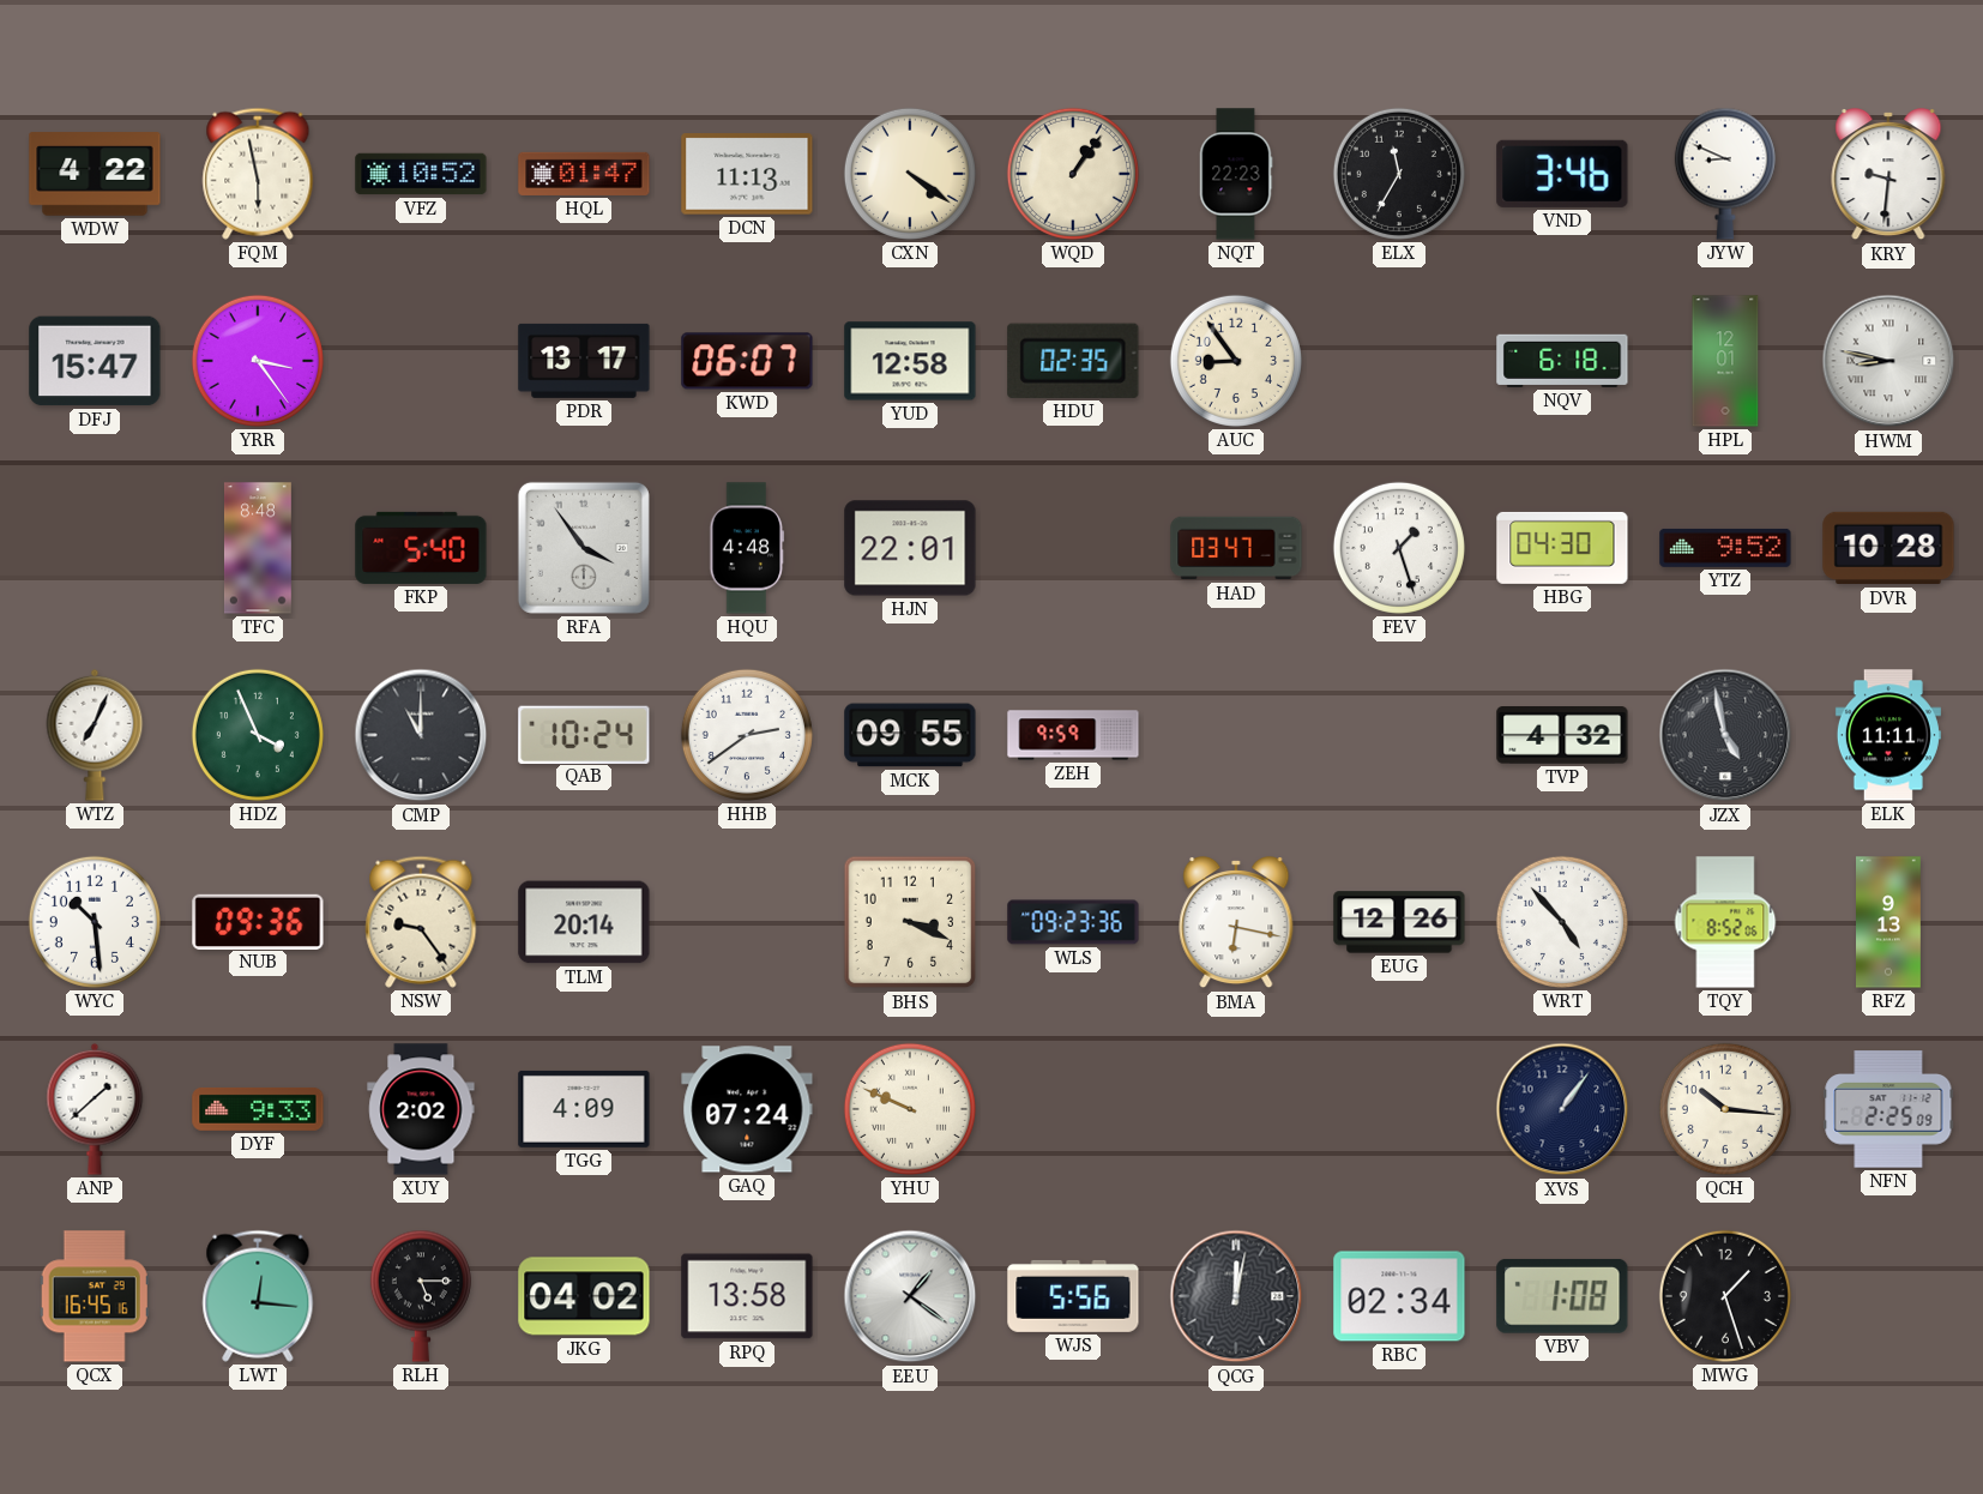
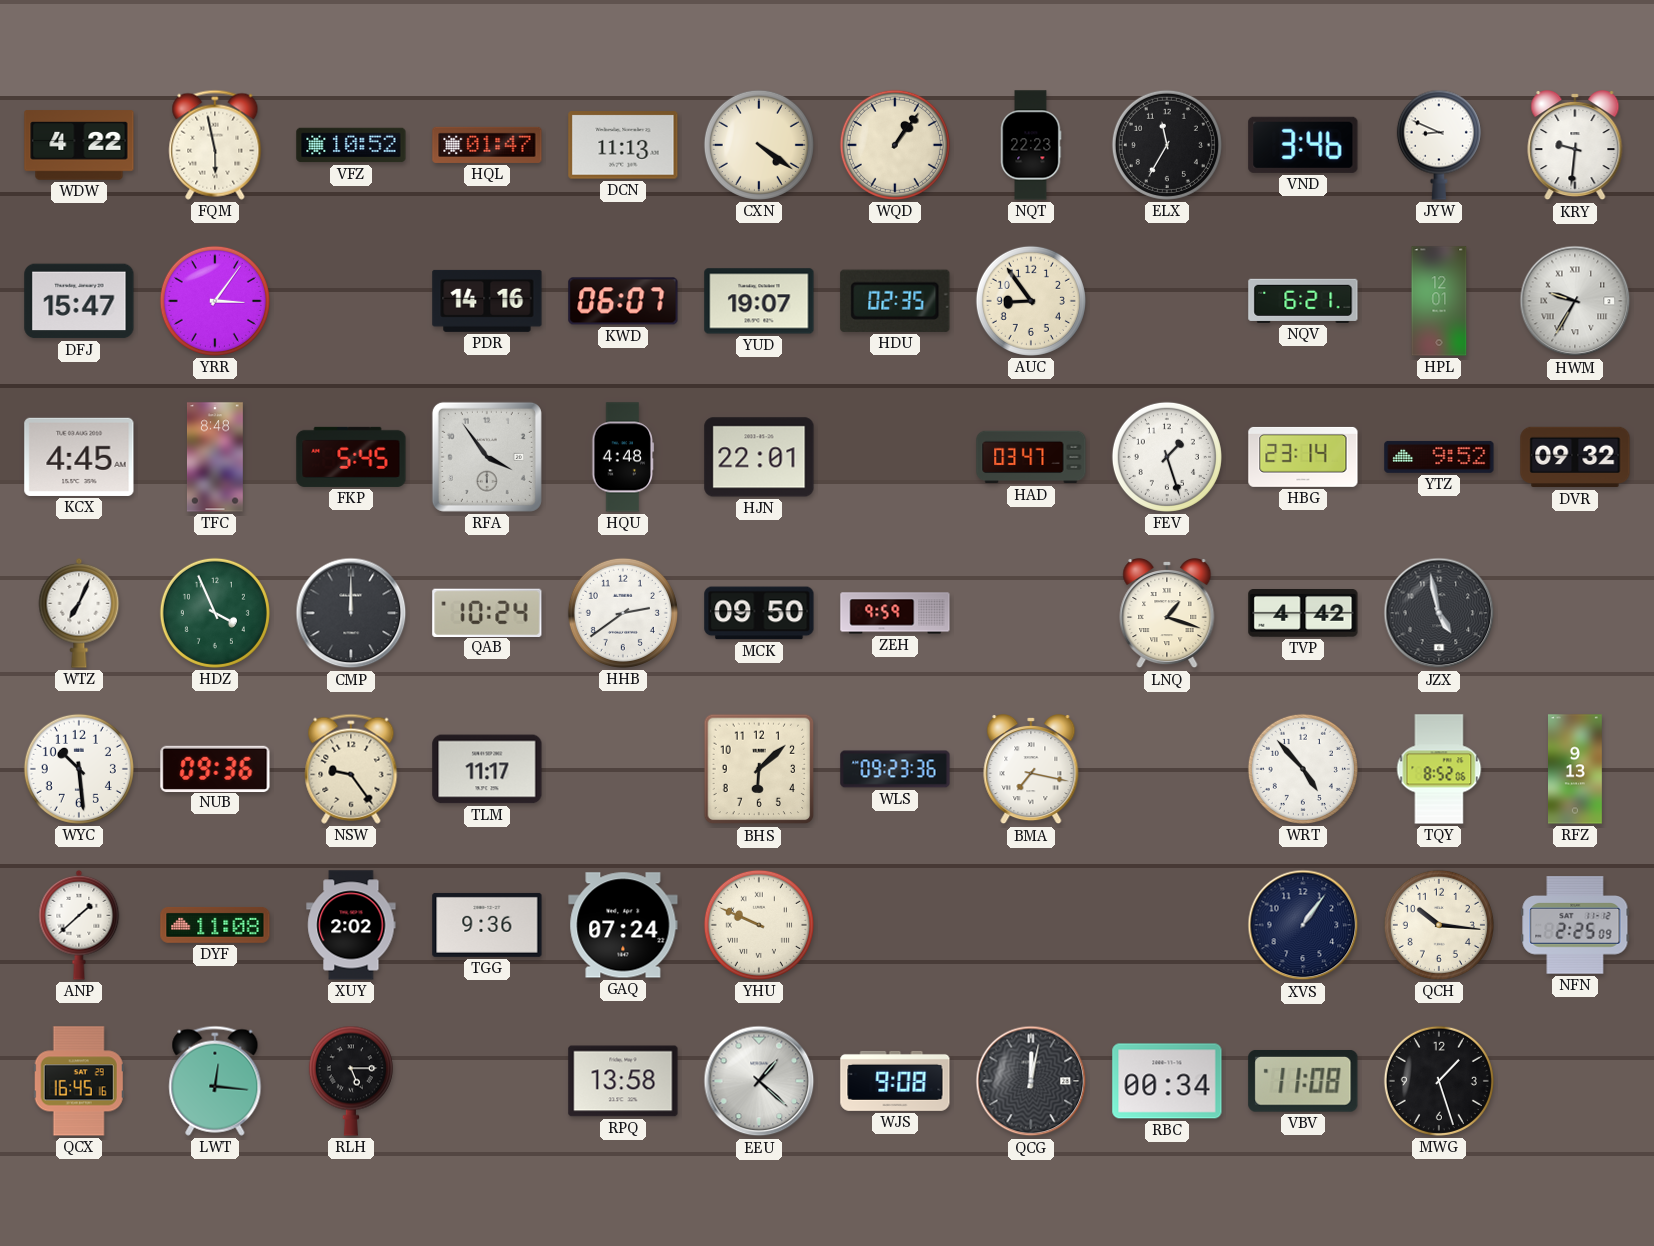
YRR: 3:24 -> 3:06
PDR: 13:17 -> 14:16
YUD: 12:58 -> 19:07
NQV: 6:18 -> 6:21
HWM: 8:47 -> 9:35
KCX: none -> 4:45
FKP: 5:40 -> 5:45
HBG: 04:30 -> 23:14
DVR: 10:28 -> 09:32
CMP: 11:00 -> 12:00
MCK: 09:55 -> 09:50
LNQ: none -> 1:18
TVP: 4:32 -> 4:42
ELK: 11:11 -> none
TLM: 20:14 -> 11:17
BHS: 3:19 -> 6:08
BMA: 6:17 -> 7:17
EUG: 12:26 -> none
DYF: 9:33 -> 11:08
TGG: 4:09 -> 9:36
JKG: 04:02 -> none
EEU: 1:21 -> 1:22
WJS: 5:56 -> 9:08
RBC: 02:34 -> 00:34
VBV: 1:08 -> 11:08
